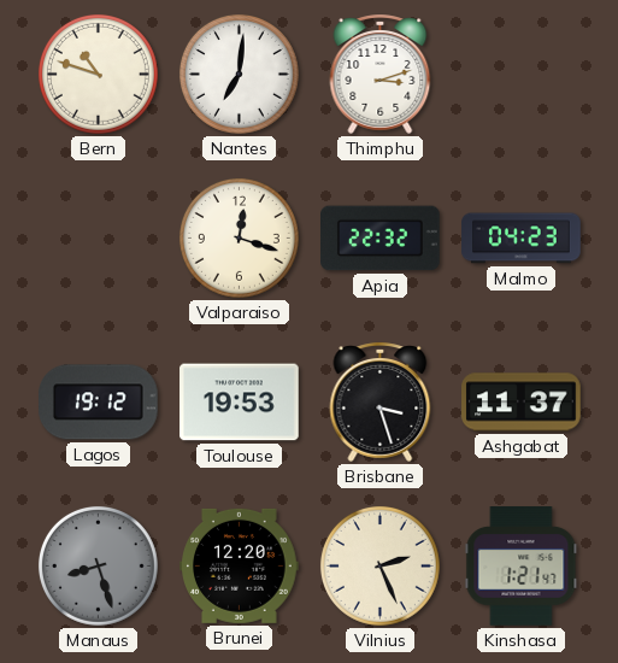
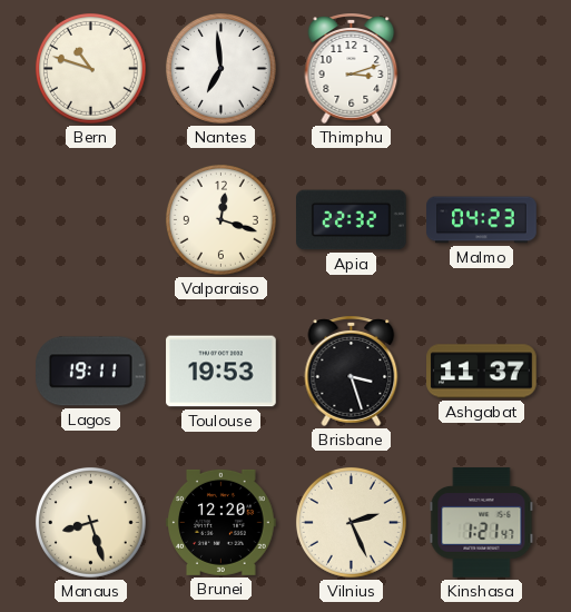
Nantes: 7:01 -> 6:59
Lagos: 19:12 -> 19:11
Manaus dial: grey -> cream
